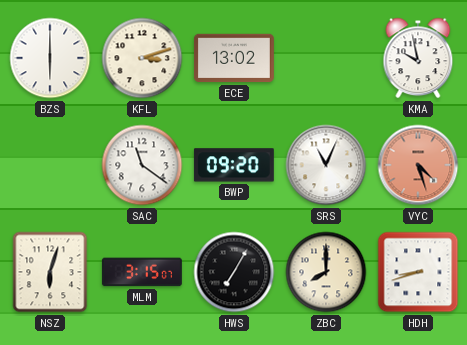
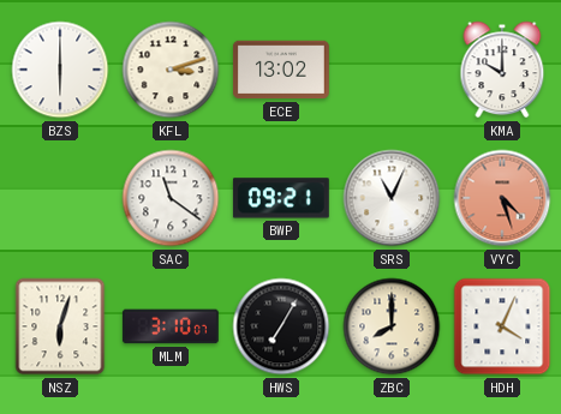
KMA: 9:58 -> 10:00
BWP: 09:20 -> 09:21
MLM: 3:15 -> 3:10
HDH: 8:42 -> 4:04
